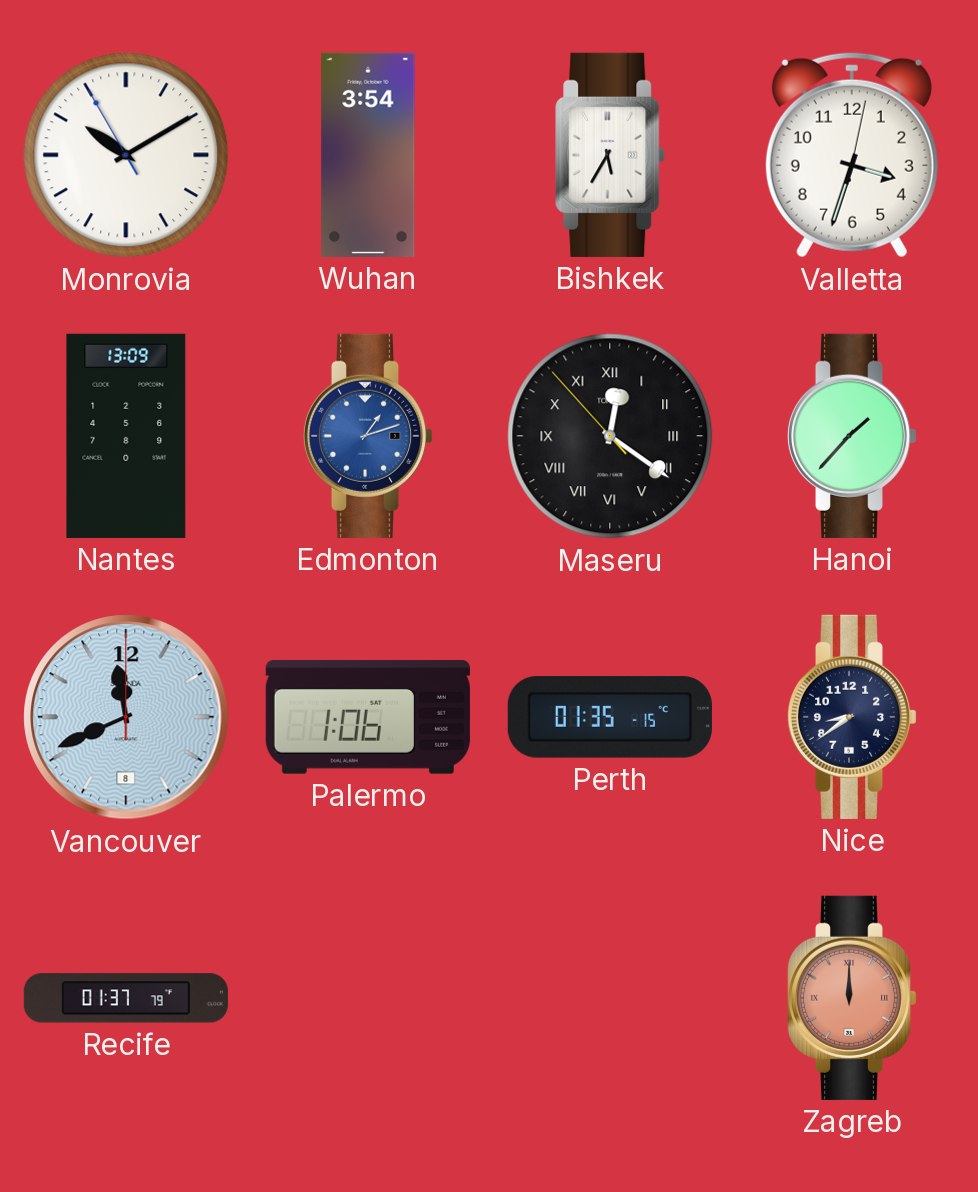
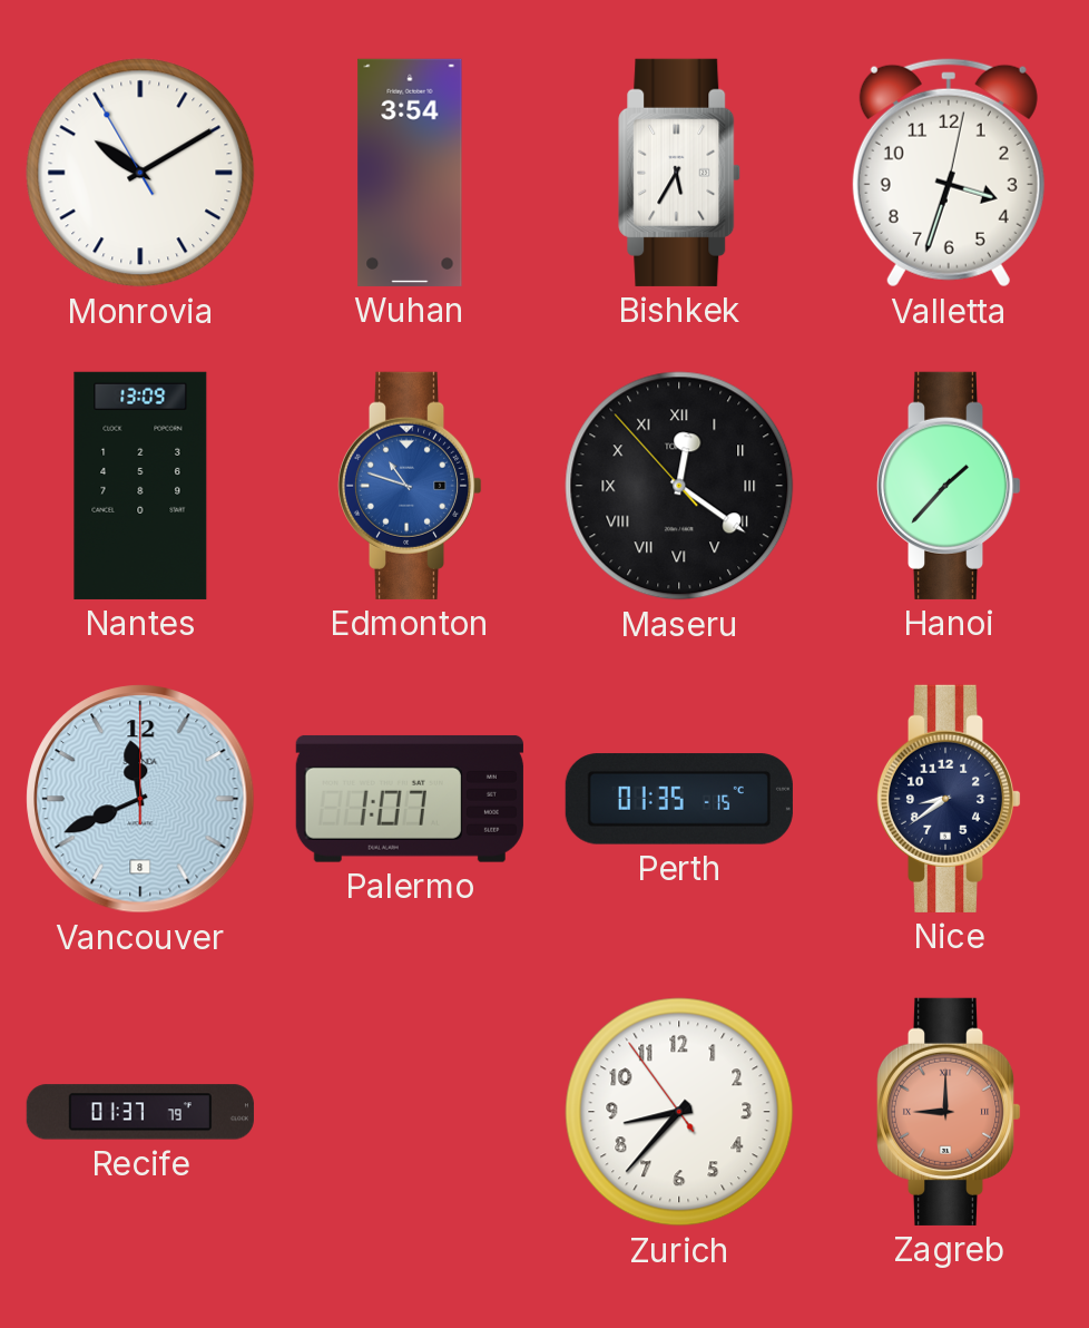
Edmonton: 1:12 -> 10:48
Palermo: 1:06 -> 1:07
Zurich: none -> 8:36
Zagreb: 12:00 -> 9:00
